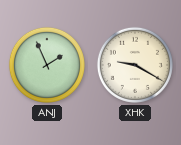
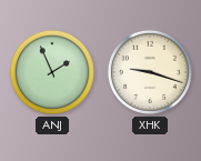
XHK: 9:20 -> 9:18
